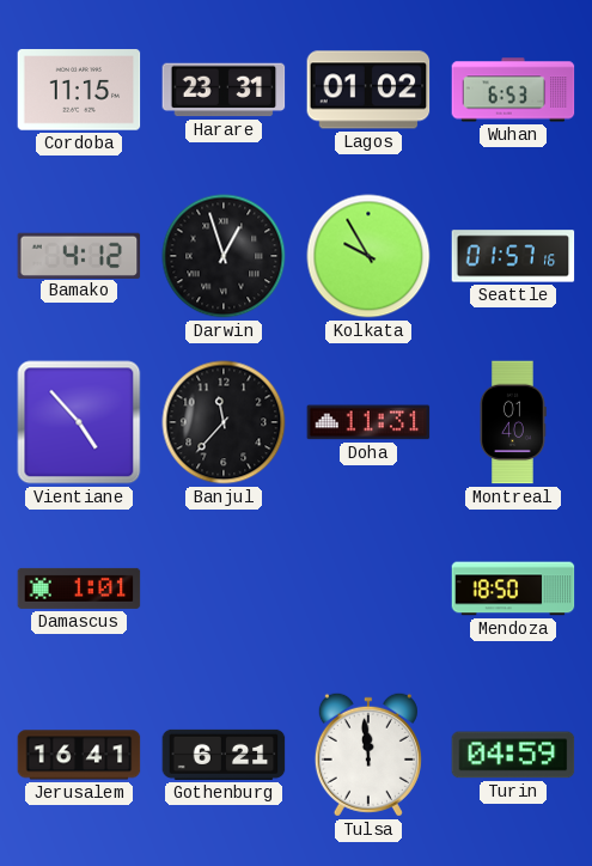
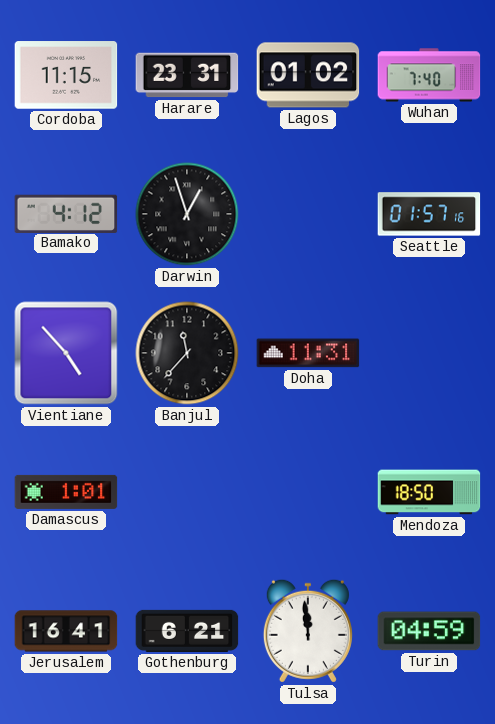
Wuhan: 6:53 -> 7:40
Kolkata: 9:55 -> none
Montreal: 01:40 -> none
